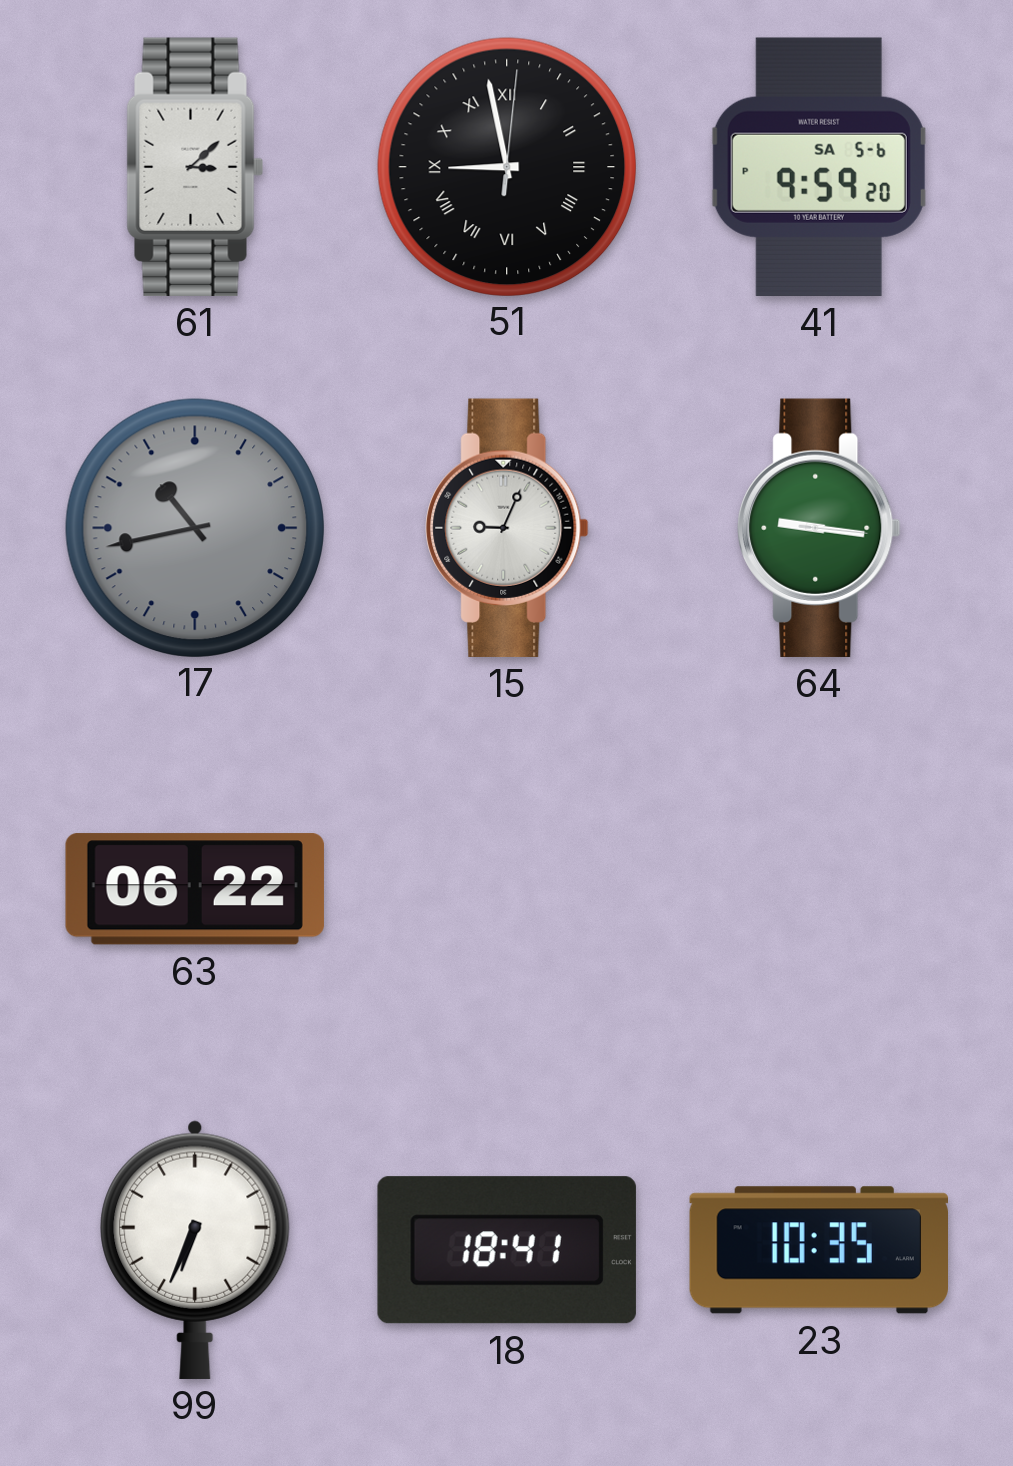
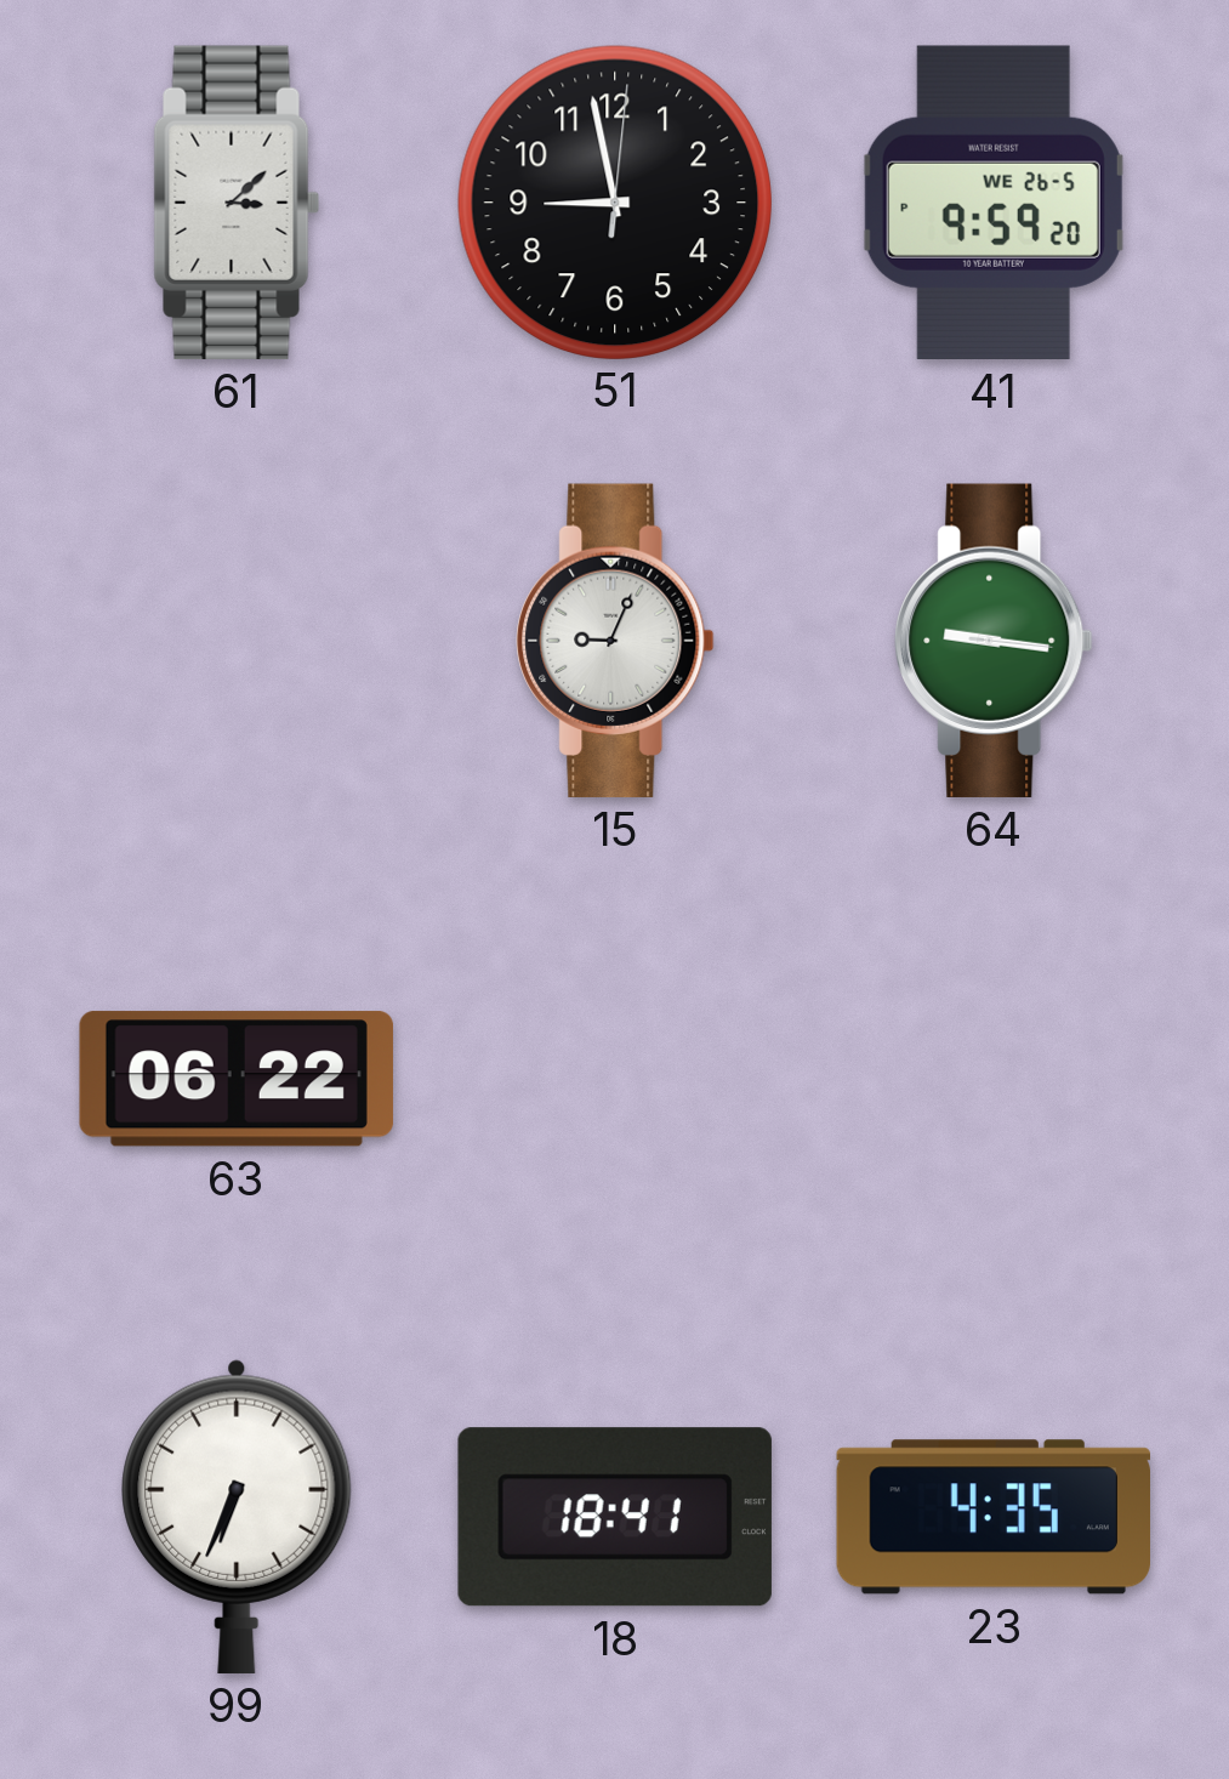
51 numerals: Roman -> Arabic
41 date: SA 5-6 -> WE 26-5
17: 10:43 -> none
23: 10:35 -> 4:35
